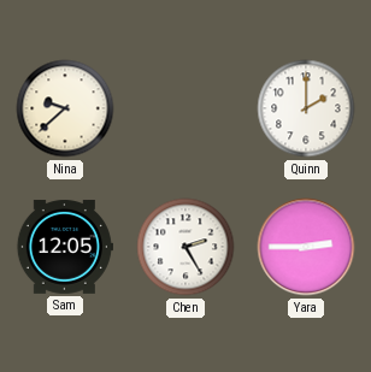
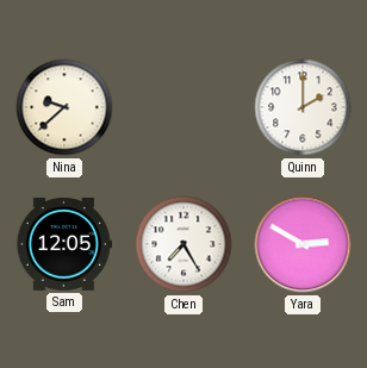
Chen: 2:25 -> 7:25
Yara: 2:45 -> 2:50
